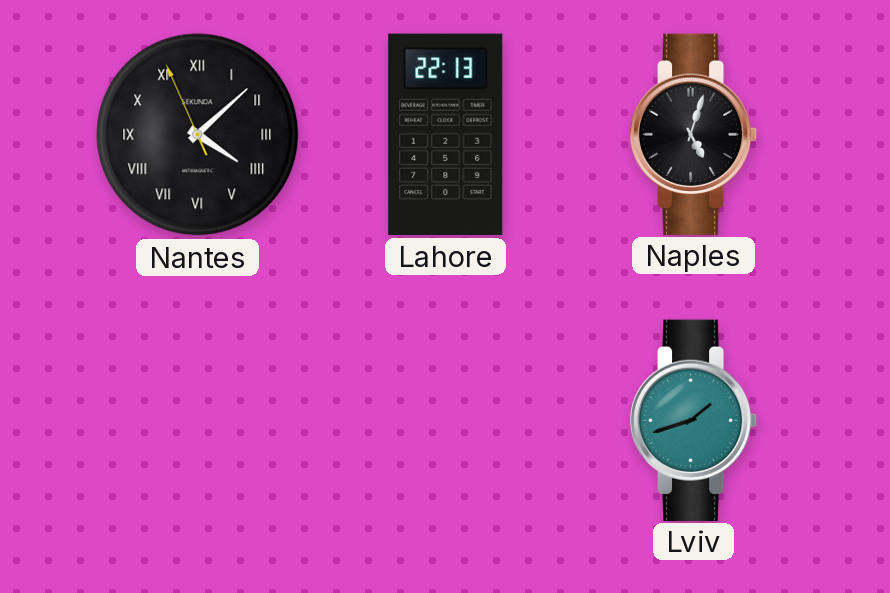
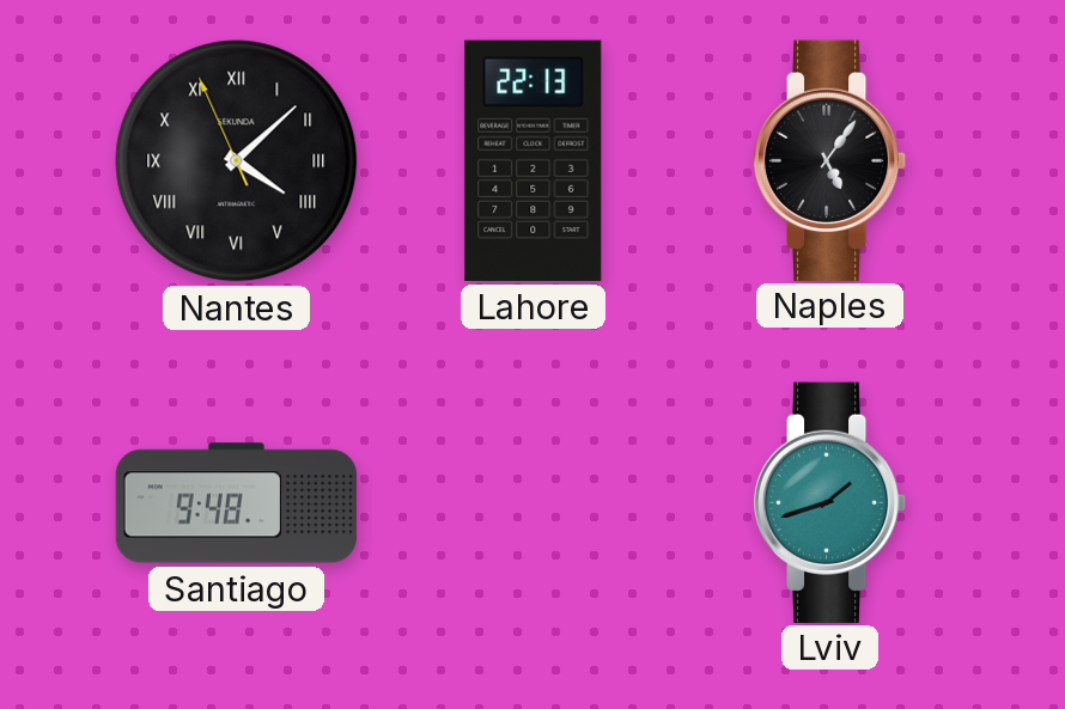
Naples: 5:03 -> 5:06
Santiago: none -> 9:48
